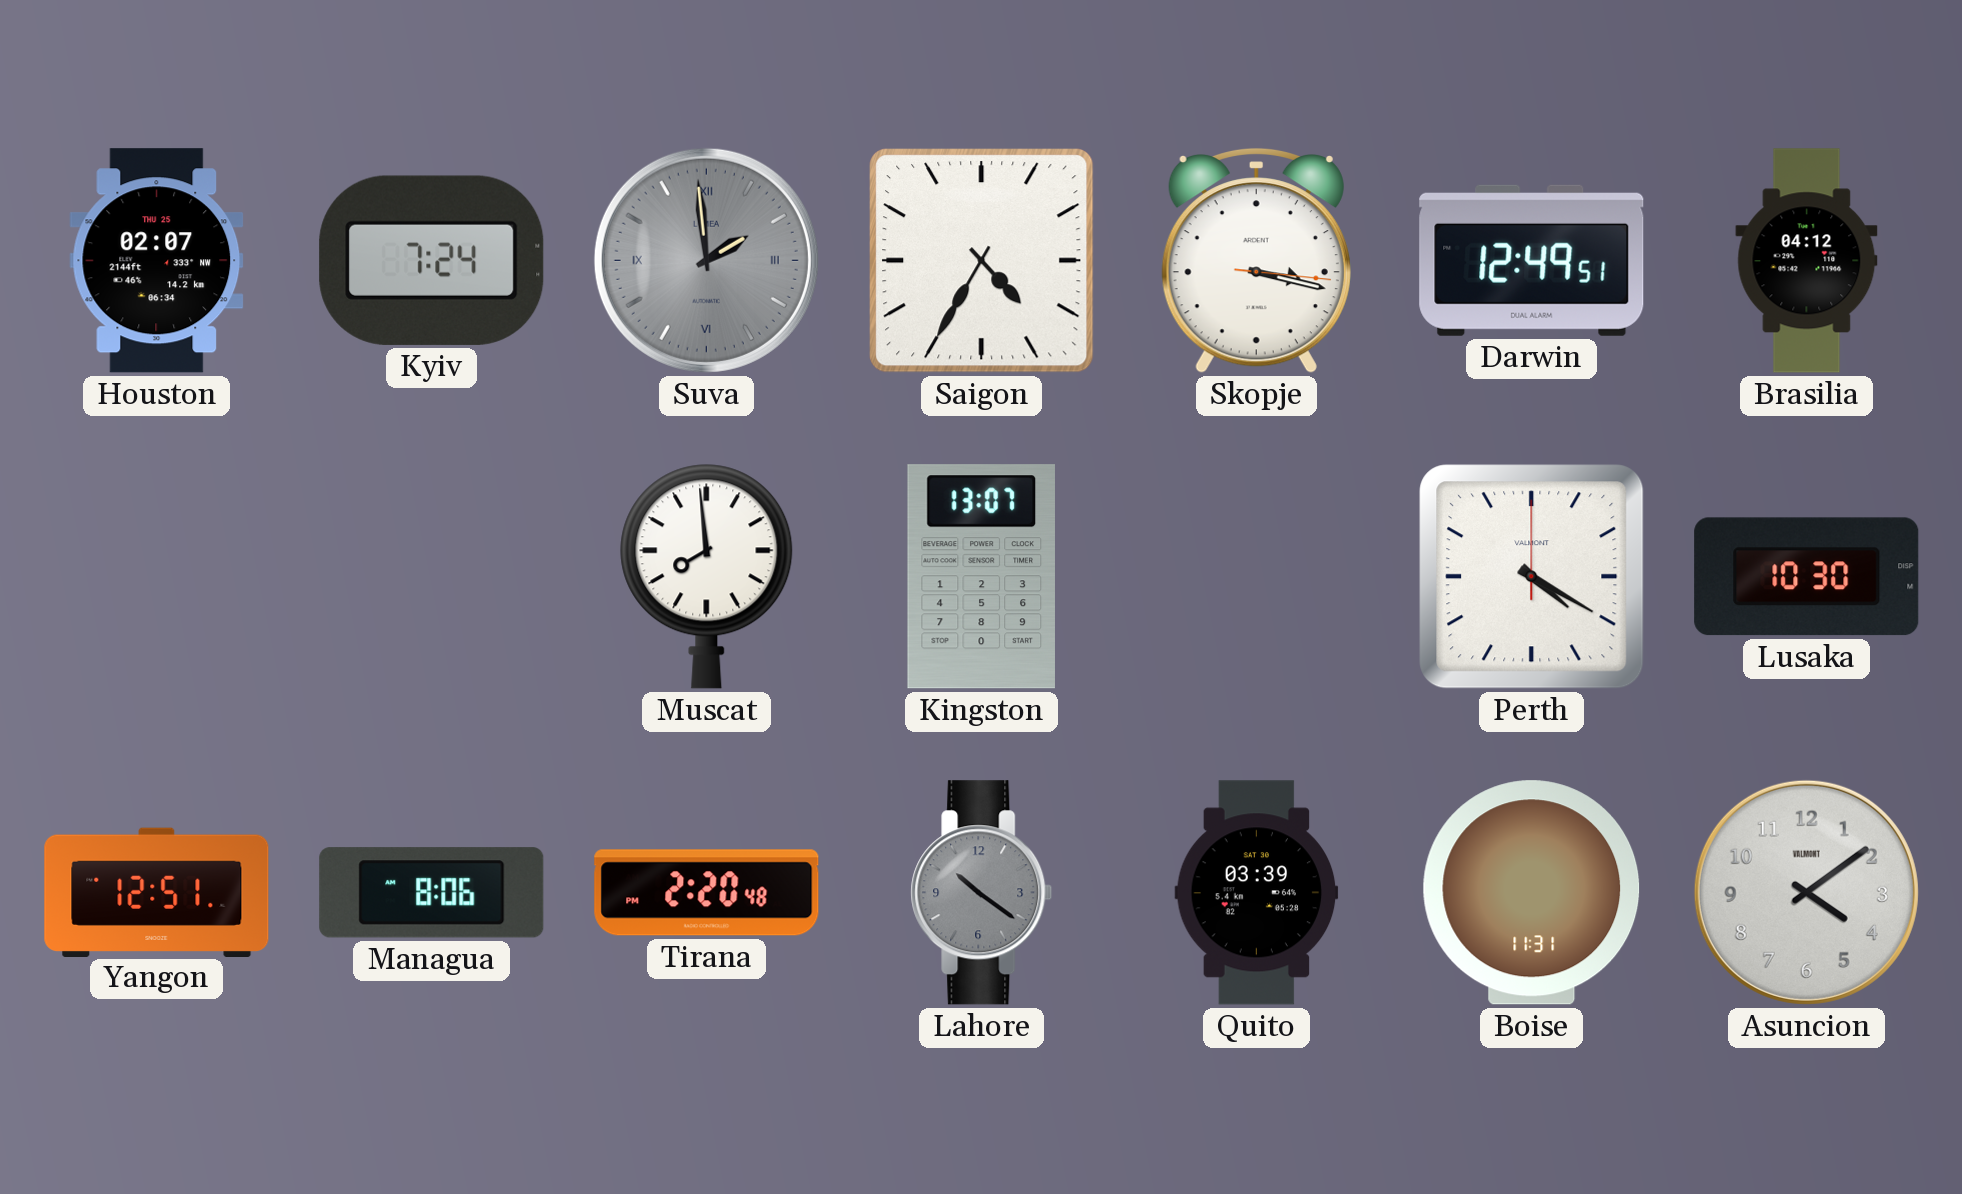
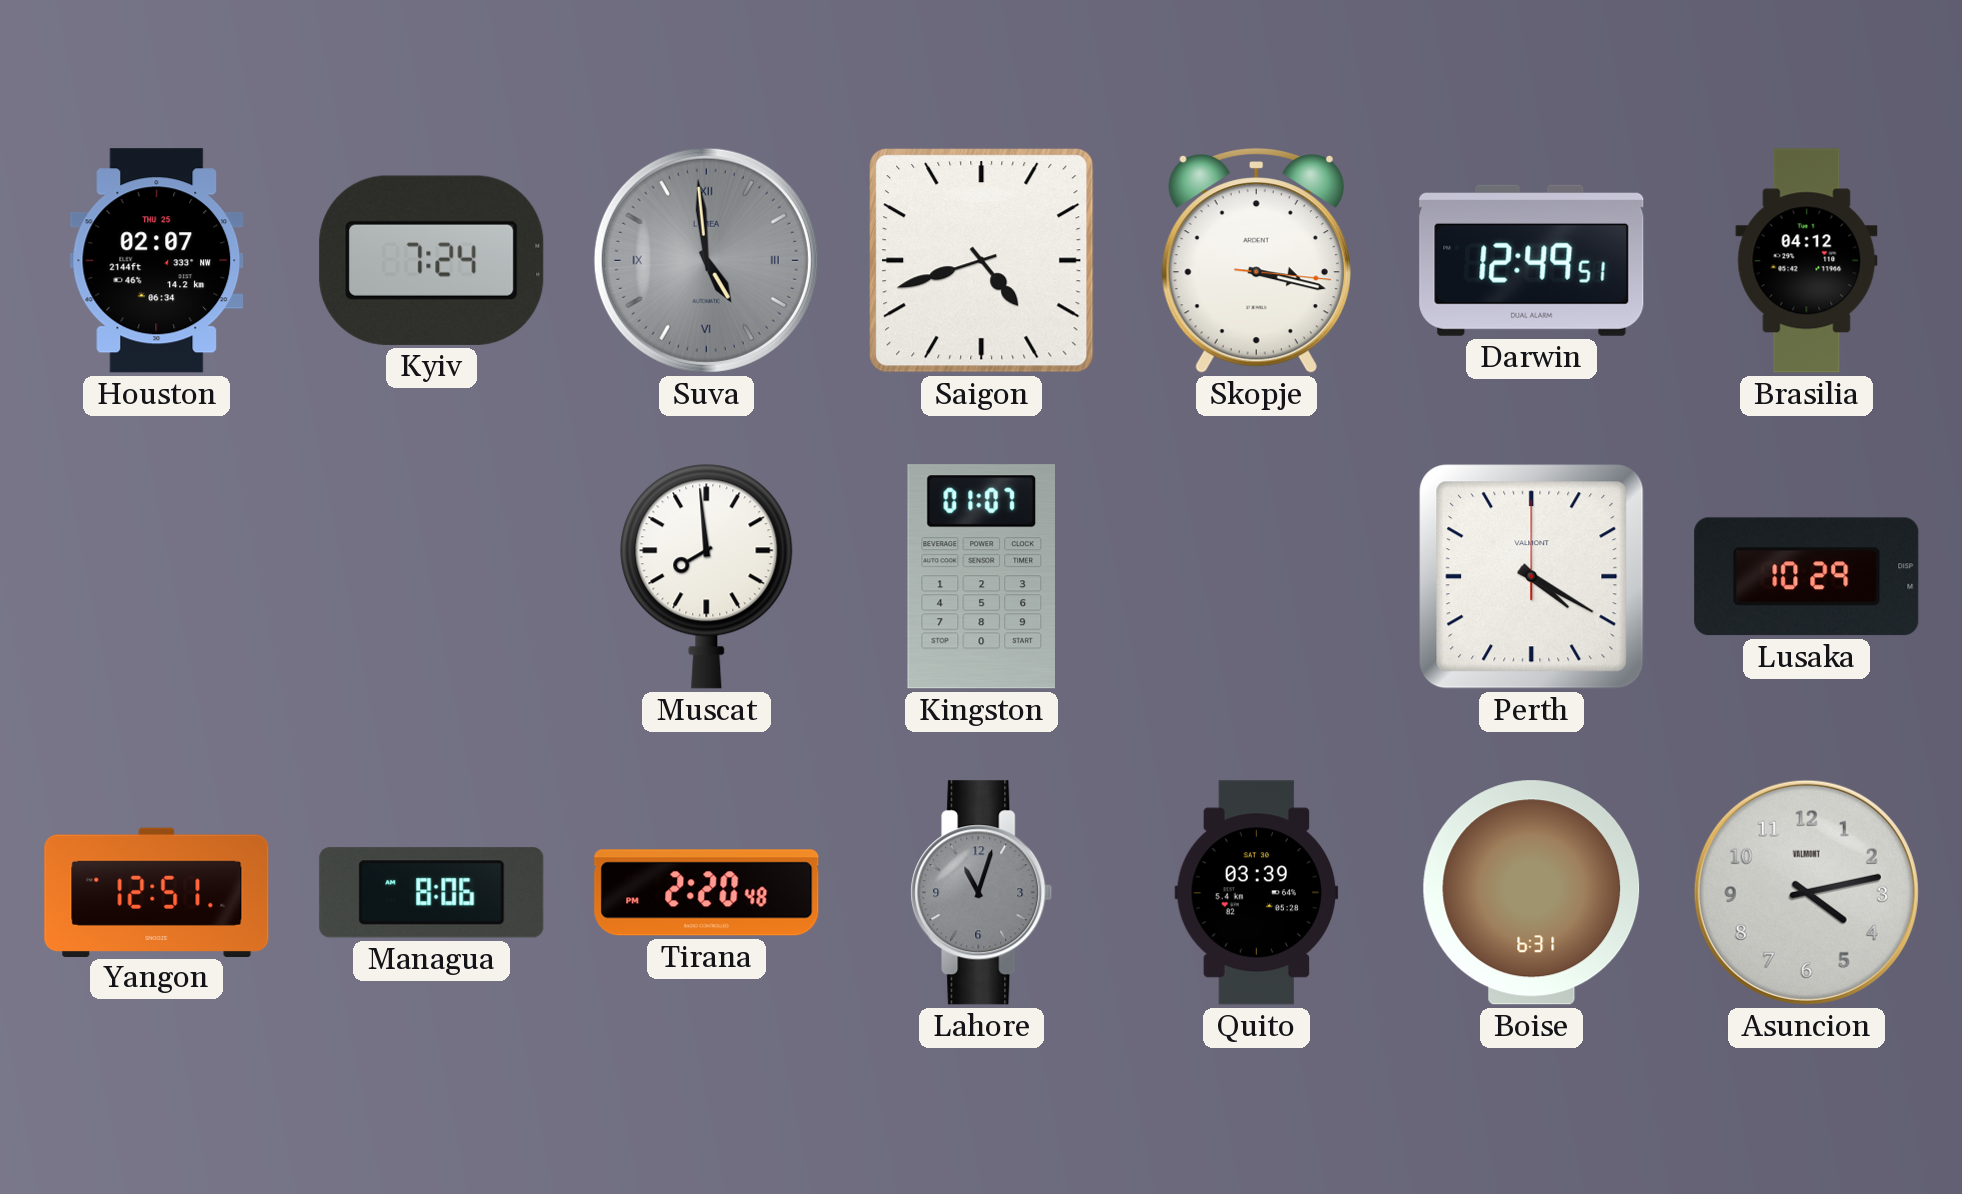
Suva: 1:59 -> 4:59
Saigon: 4:35 -> 4:42
Kingston: 13:07 -> 01:07
Lusaka: 10:30 -> 10:29
Lahore: 10:21 -> 11:03
Boise: 11:31 -> 6:31
Asuncion: 4:09 -> 4:13
